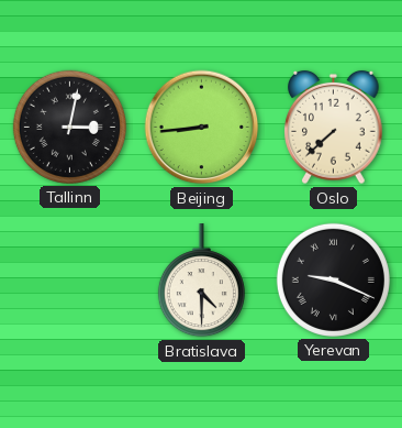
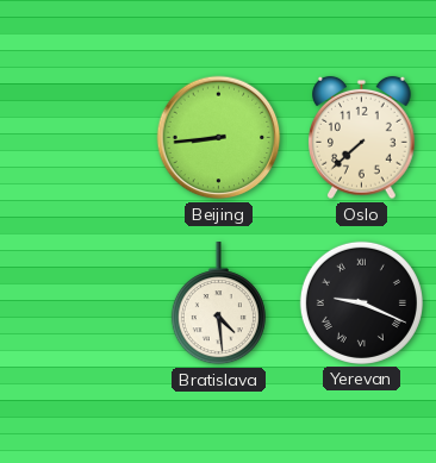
Tallinn: 3:02 -> none
Bratislava: 4:30 -> 4:29
